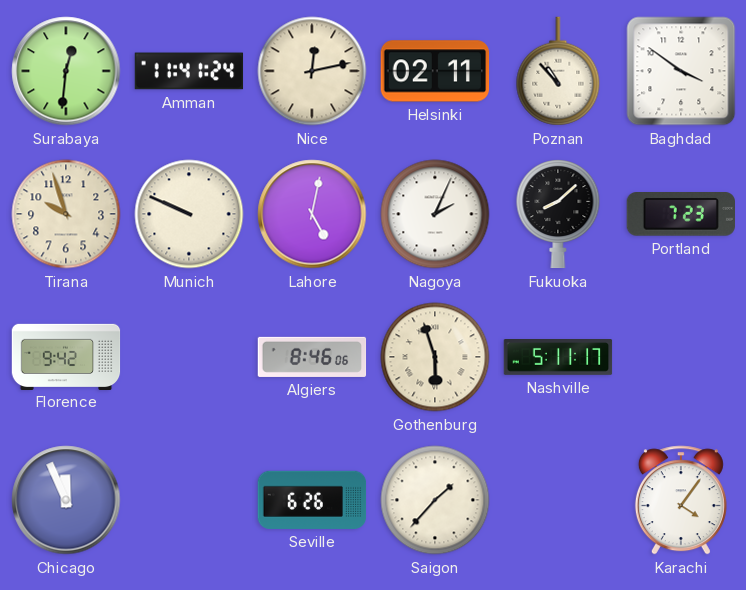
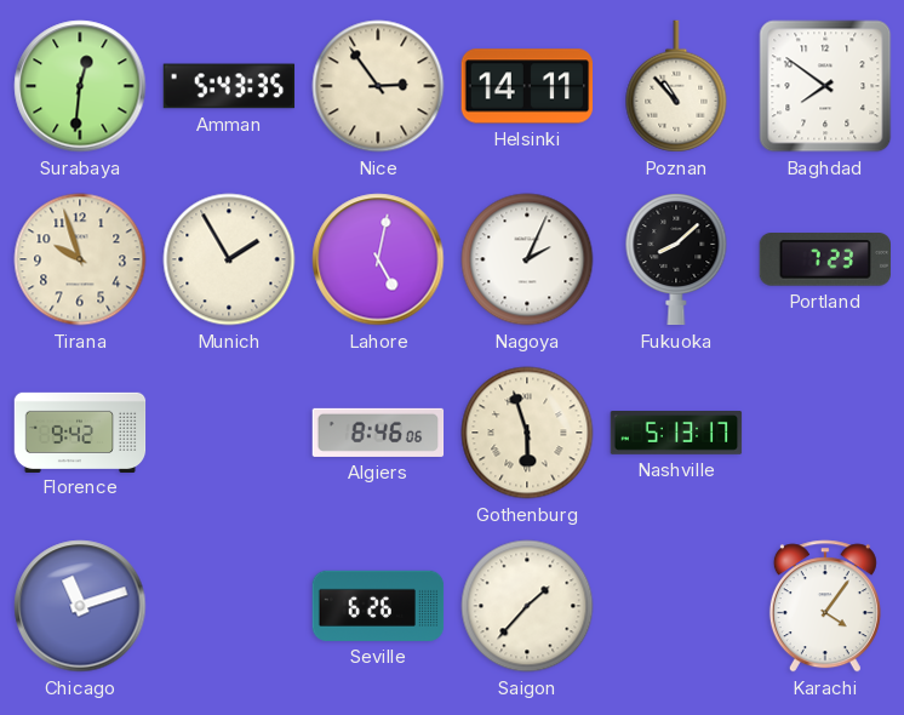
Amman: 11:41 -> 5:43
Nice: 12:13 -> 2:54
Helsinki: 02:11 -> 14:11
Baghdad: 3:51 -> 7:51
Munich: 9:49 -> 1:55
Nashville: 5:11 -> 5:13
Chicago: 11:56 -> 11:12
